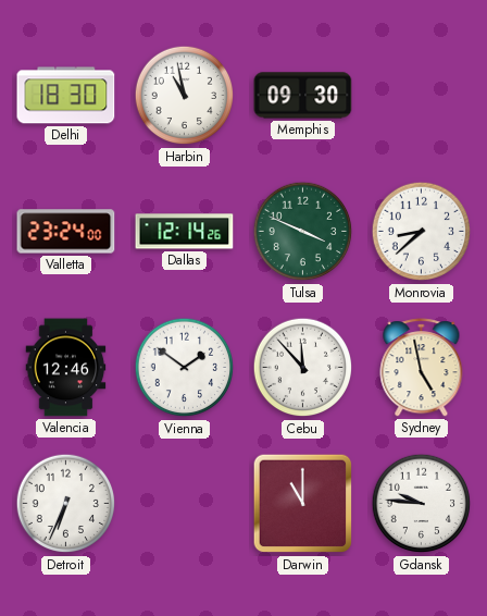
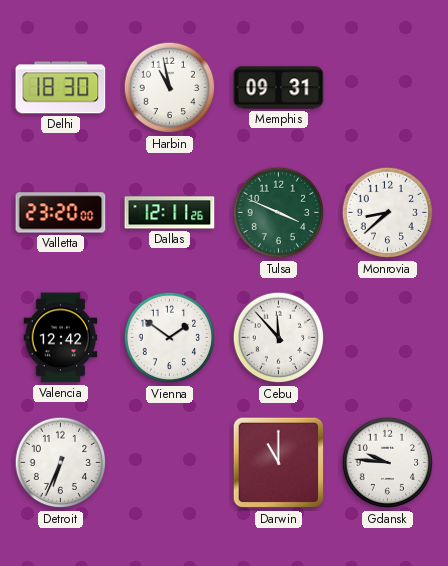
Memphis: 09:30 -> 09:31
Valletta: 23:24 -> 23:20
Dallas: 12:14 -> 12:11
Valencia: 12:46 -> 12:42
Sydney: 4:58 -> none
